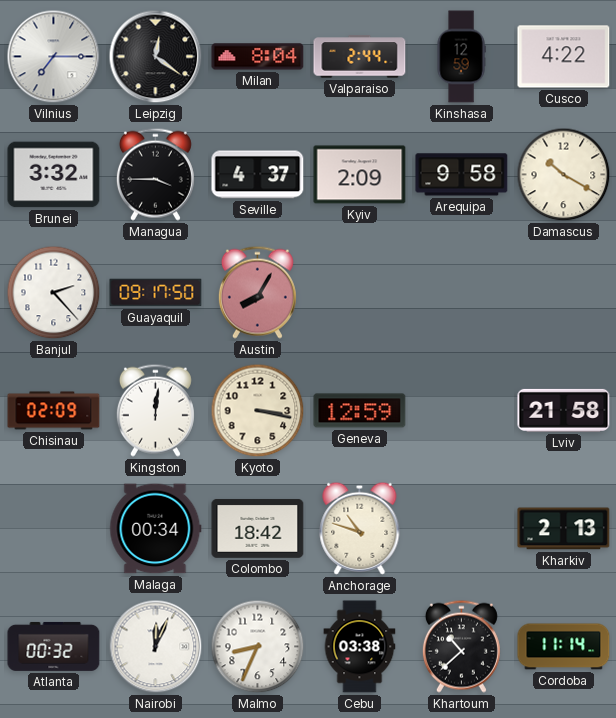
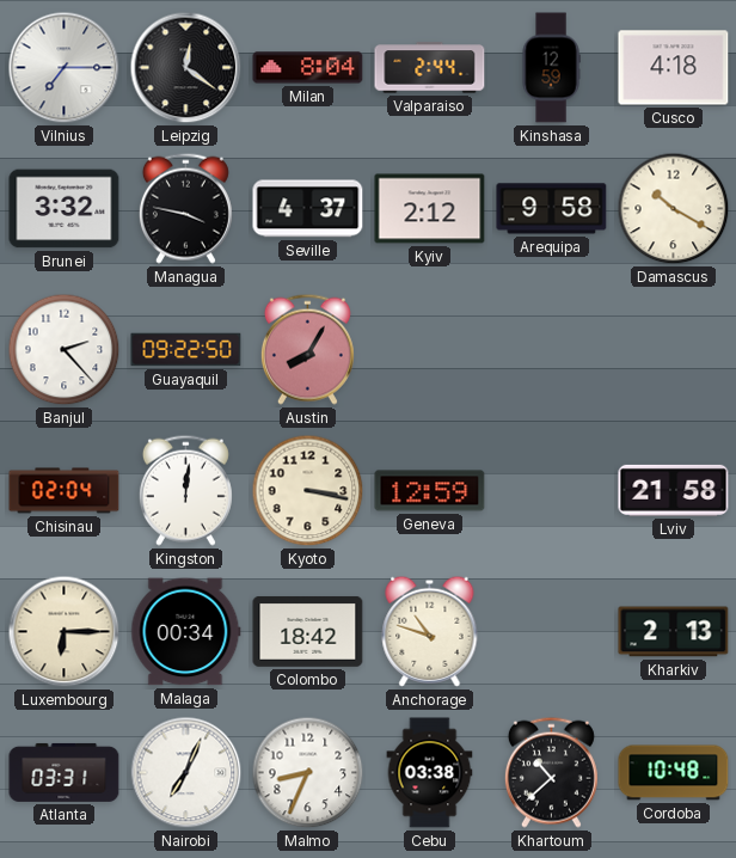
Cusco: 4:22 -> 4:18
Managua: 3:45 -> 3:47
Kyiv: 2:09 -> 2:12
Guayaquil: 09:17 -> 09:22
Chisinau: 02:09 -> 02:04
Luxembourg: none -> 6:15
Atlanta: 00:32 -> 03:31
Nairobi: 12:04 -> 7:04
Cordoba: 11:14 -> 10:48
